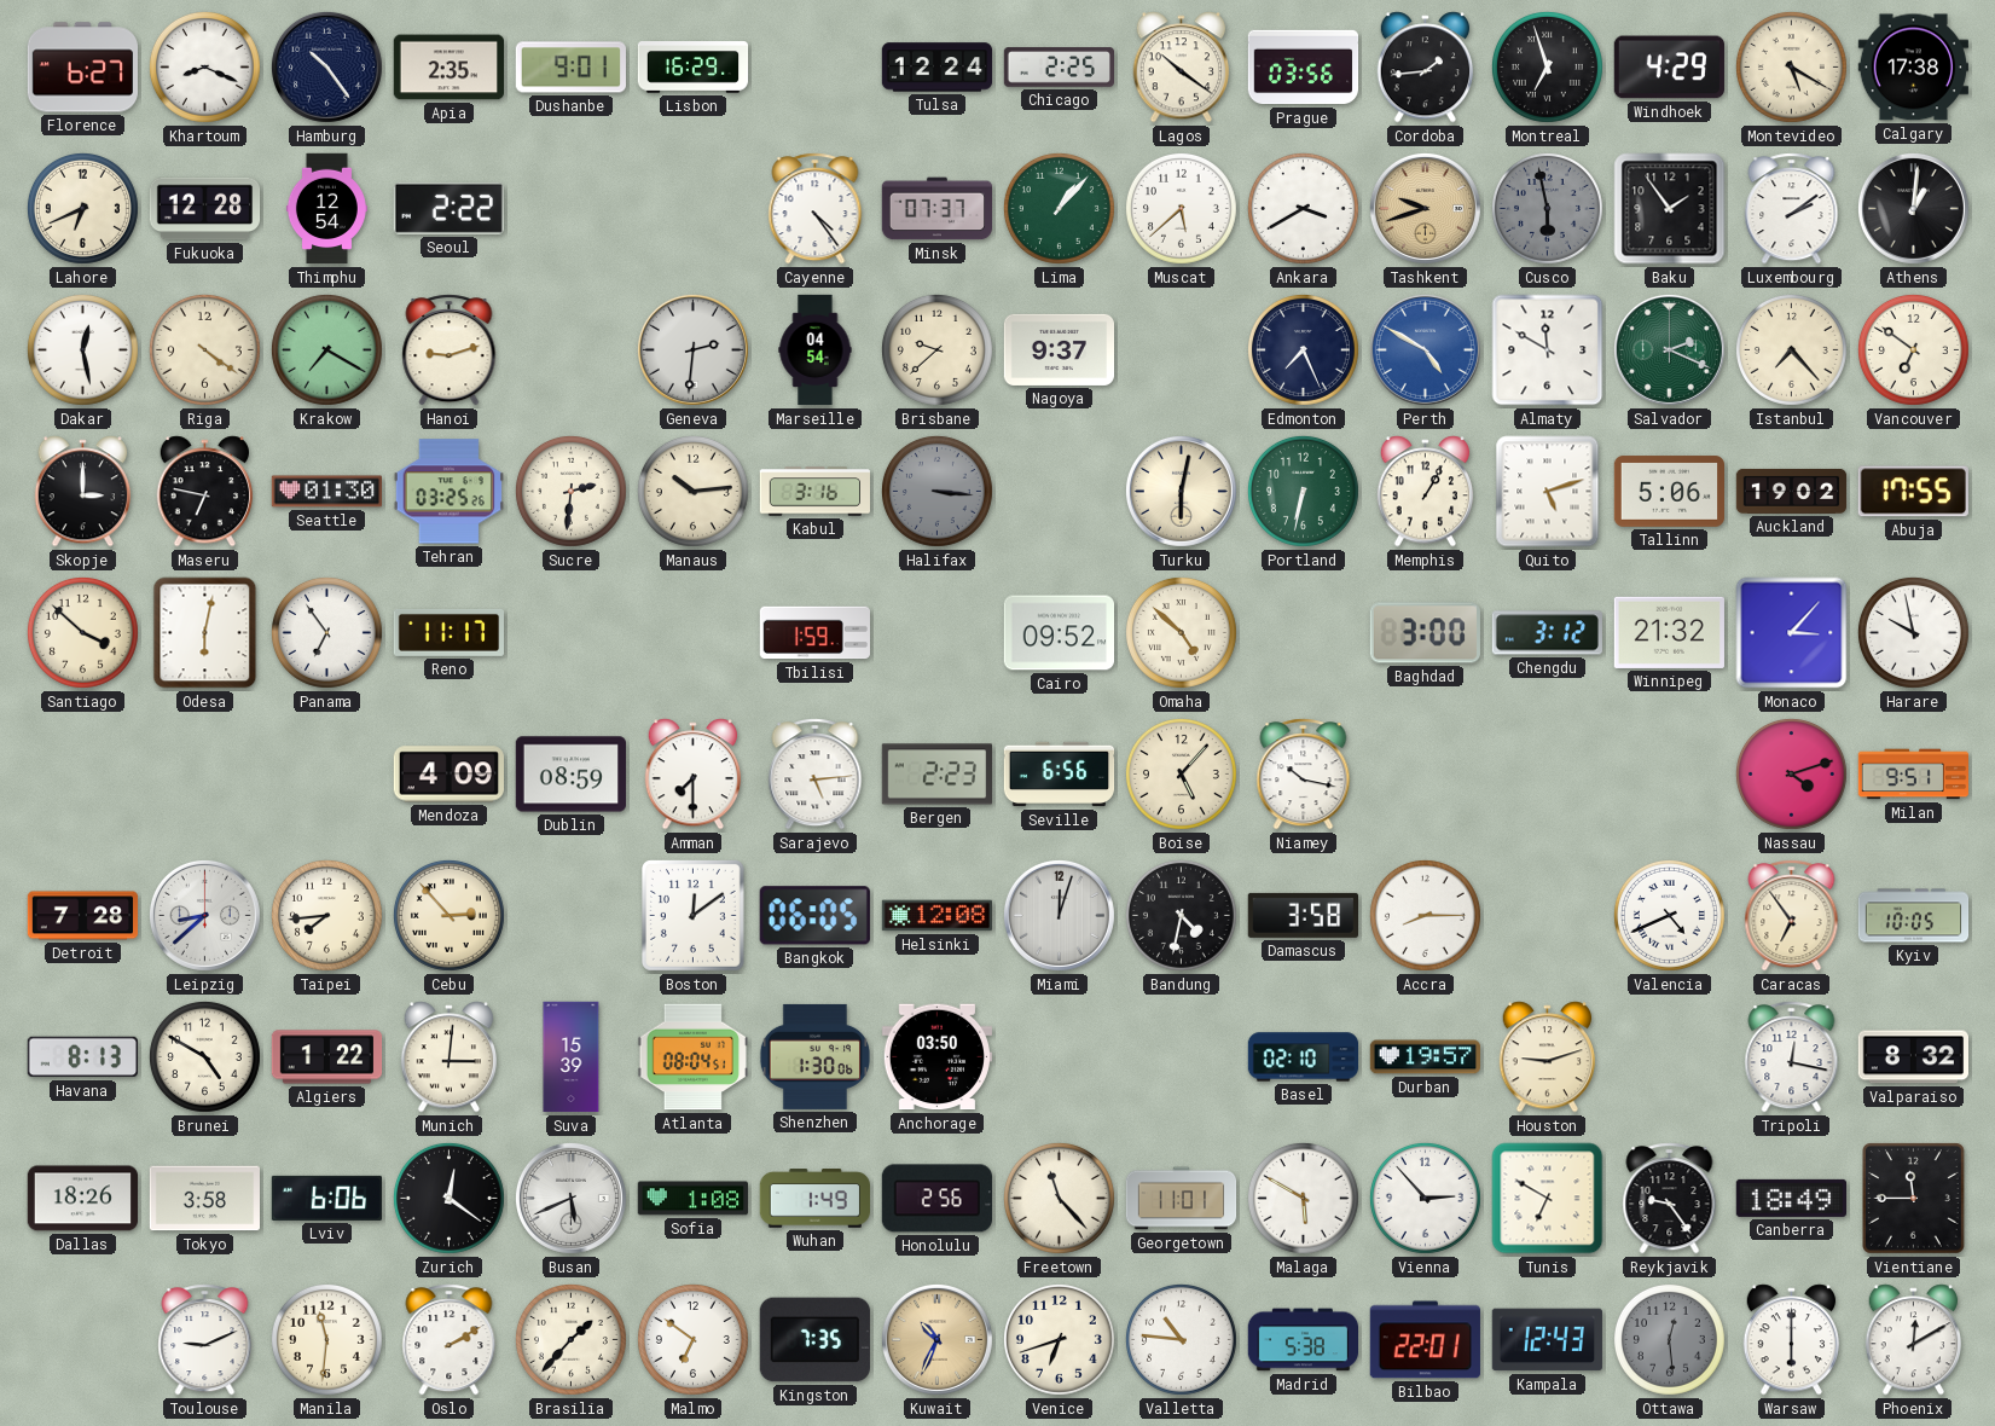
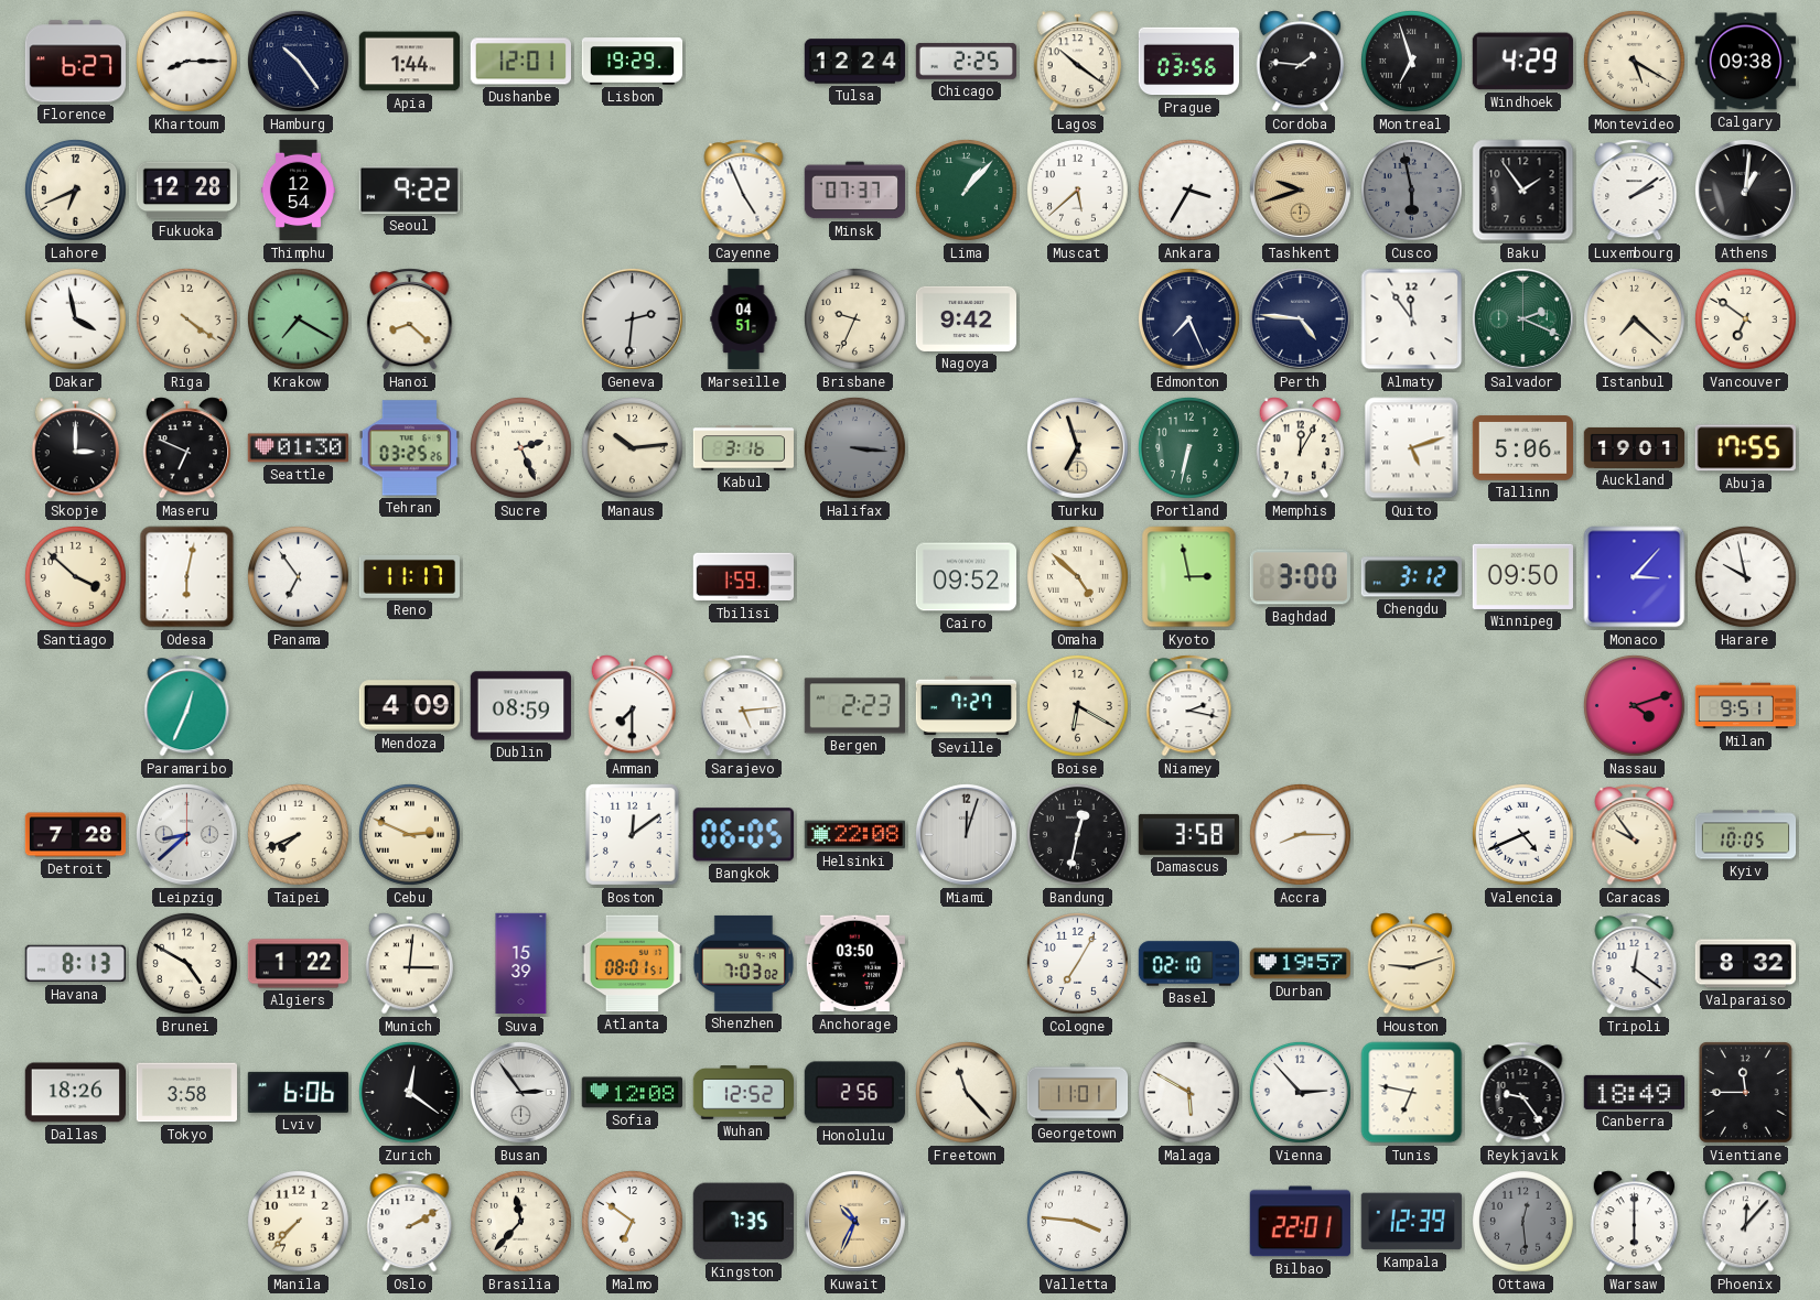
Khartoum: 8:19 -> 8:15
Apia: 2:35 -> 1:44
Dushanbe: 9:01 -> 12:01
Lisbon: 16:29 -> 19:29
Cordoba: 1:44 -> 1:46
Calgary: 17:38 -> 09:38
Seoul: 2:22 -> 9:22
Cayenne: 4:24 -> 4:56
Ankara: 3:40 -> 3:35
Dakar: 12:28 -> 3:58
Hanoi: 9:12 -> 8:22
Marseille: 04:54 -> 04:51
Brisbane: 9:38 -> 9:34
Nagoya: 9:37 -> 9:42
Perth: 4:50 -> 4:46
Perth dial: blue -> navy
Almaty: 11:50 -> 11:54
Istanbul: 7:23 -> 7:22
Maseru: 6:47 -> 6:49
Sucre: 2:31 -> 2:26
Turku: 6:02 -> 6:57
Memphis: 1:05 -> 12:05
Auckland: 19:02 -> 19:01
Kyoto: none -> 2:58
Winnipeg: 21:32 -> 09:50
Paramaribo: none -> 12:34
Seville: 6:56 -> 7:27
Boise: 5:07 -> 6:20
Niamey: 10:17 -> 2:17
Taipei: 7:44 -> 7:41
Cebu: 2:53 -> 2:49
Helsinki: 12:08 -> 22:08
Bandung: 4:32 -> 12:32
Caracas: 6:54 -> 9:54
Atlanta: 08:04 -> 08:01
Shenzhen: 1:30 -> 7:03
Cologne: none -> 7:05
Tripoli: 12:17 -> 12:21
Busan: 5:41 -> 2:54
Sofia: 1:08 -> 12:08
Wuhan: 1:49 -> 12:52
Tunis: 6:50 -> 6:47
Toulouse: 9:11 -> none
Manila: 11:31 -> 7:37
Brasilia: 1:37 -> 11:37
Venice: 6:42 -> none
Valletta: 10:46 -> 3:46
Madrid: 5:38 -> none
Kampala: 12:43 -> 12:39
Phoenix: 12:10 -> 12:07
